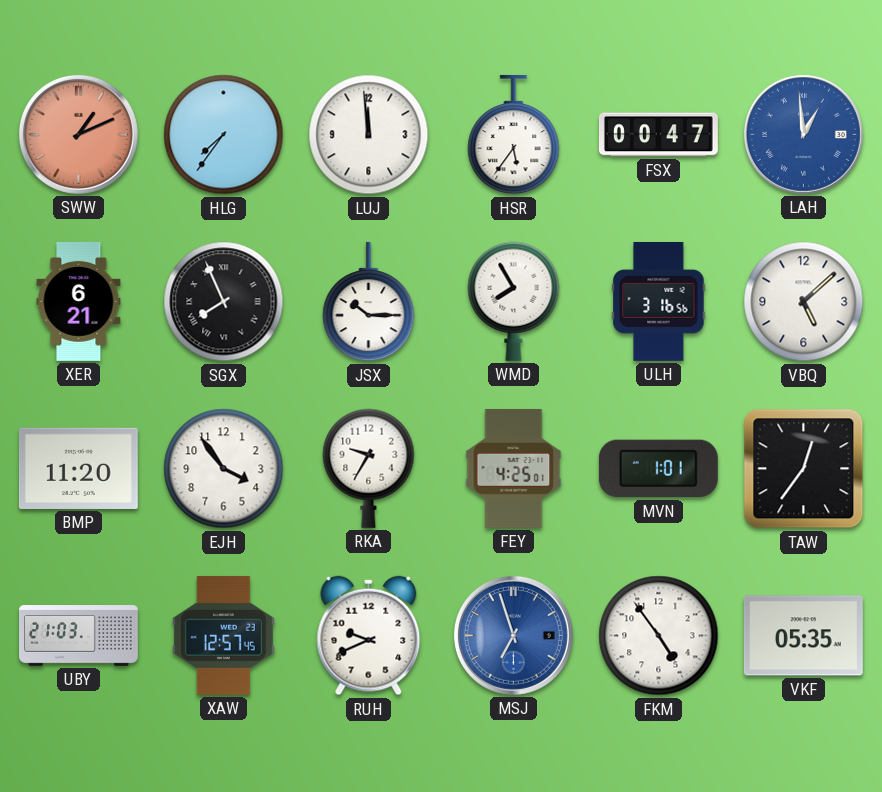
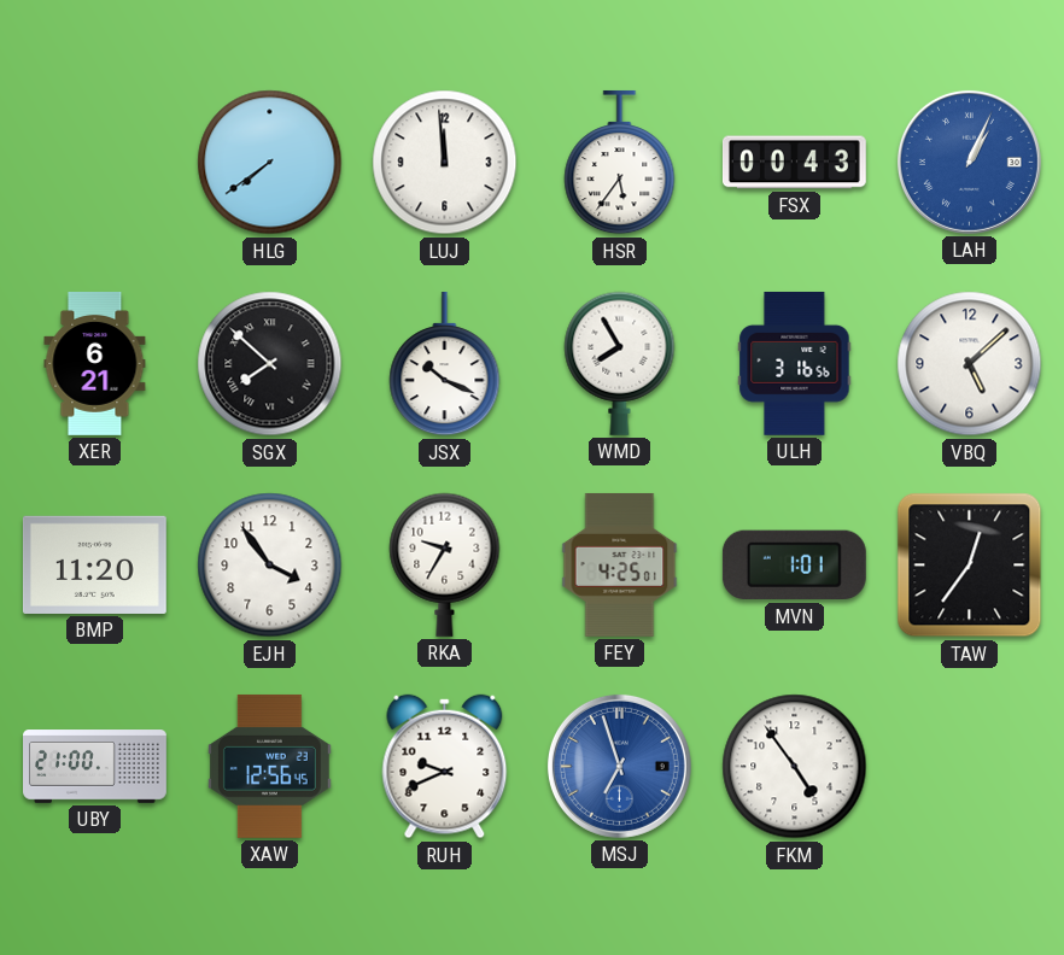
SWW: 1:11 -> none
HLG: 7:36 -> 7:39
FSX: 00:47 -> 00:43
LAH: 12:59 -> 1:04
SGX: 7:56 -> 7:52
JSX: 10:15 -> 10:19
UBY: 21:03 -> 21:00
XAW: 12:57 -> 12:56
VKF: 05:35 -> none
